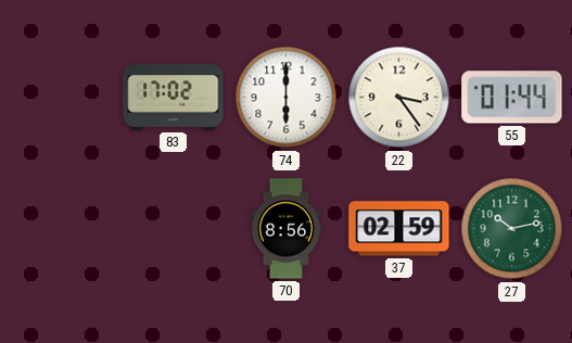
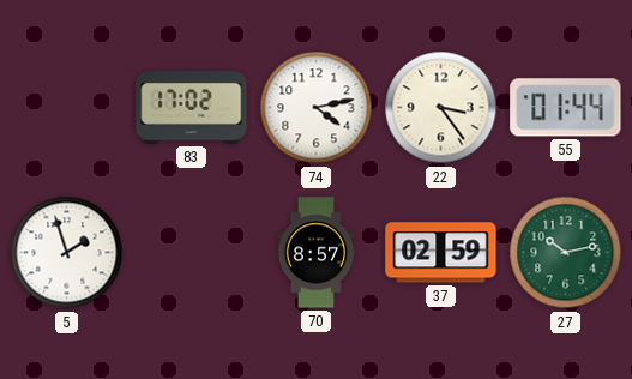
74: 6:00 -> 4:13
5: none -> 1:57
70: 8:56 -> 8:57
